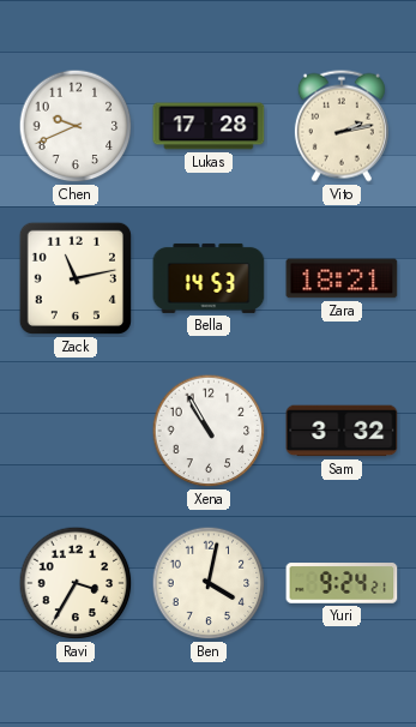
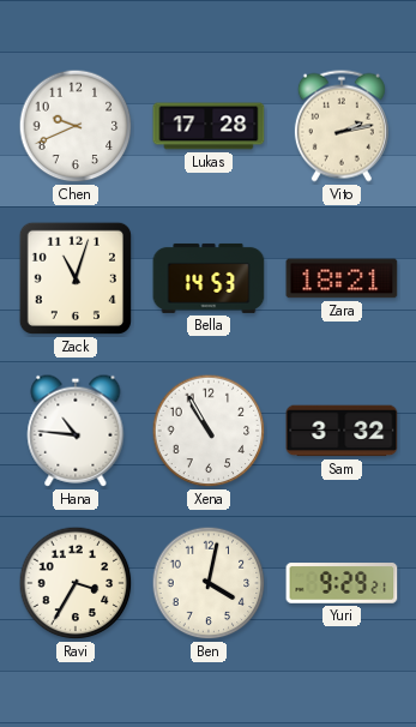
Zack: 11:13 -> 11:03
Hana: none -> 10:46
Yuri: 9:24 -> 9:29
